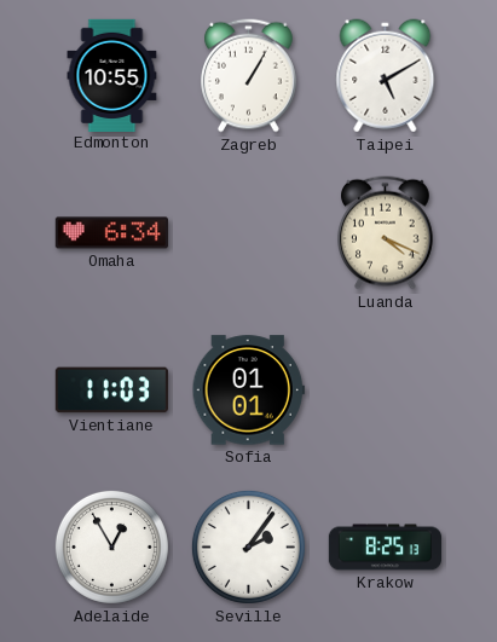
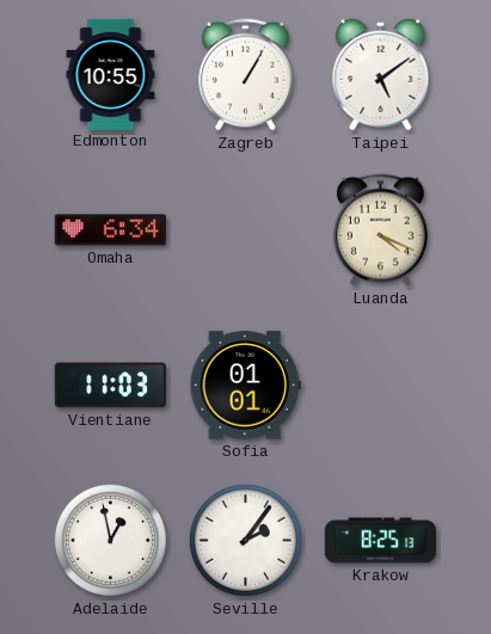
Taipei: 5:10 -> 5:09
Adelaide: 12:55 -> 12:58
